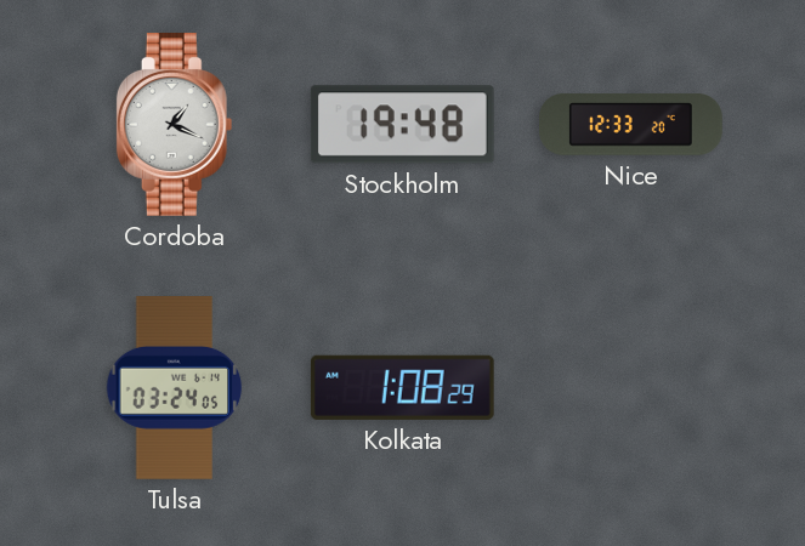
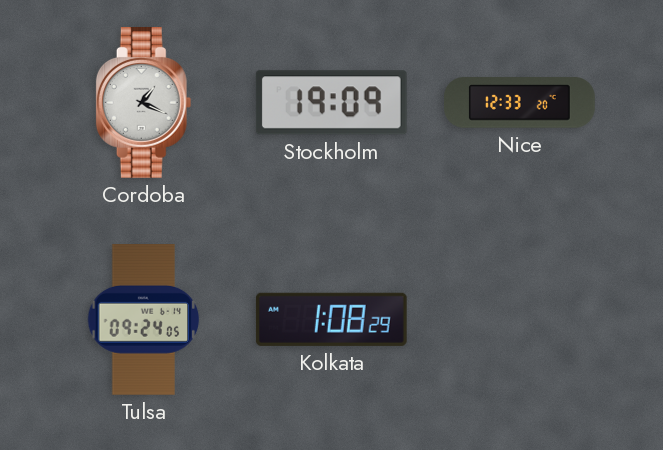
Stockholm: 19:48 -> 19:09
Tulsa: 03:24 -> 09:24
